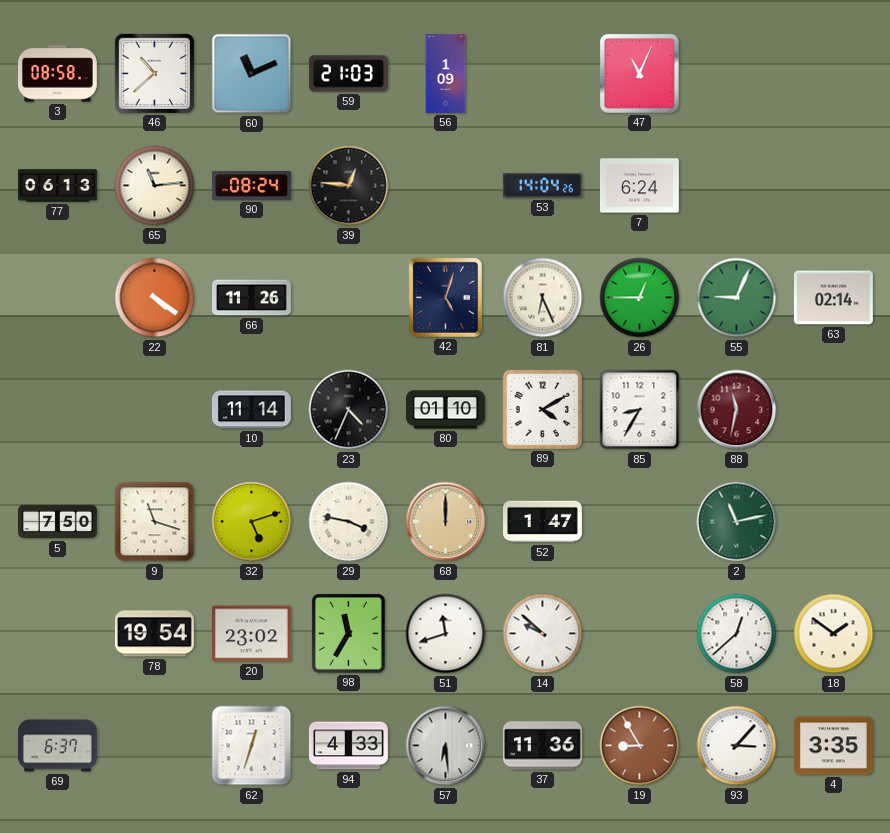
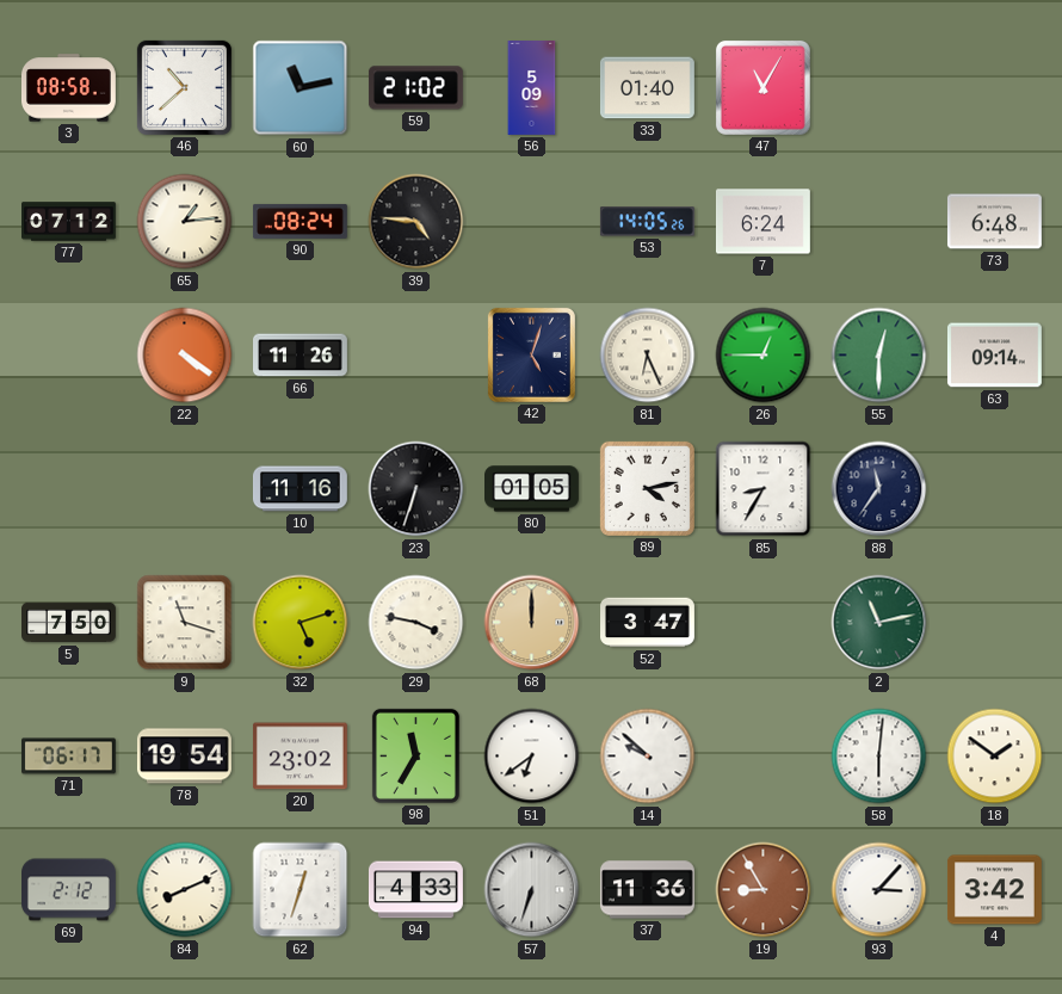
60: 11:11 -> 11:13
59: 21:03 -> 21:02
56: 1:09 -> 5:09
33: none -> 01:40
47: 11:04 -> 11:05
77: 06:13 -> 07:12
65: 11:14 -> 1:14
39: 12:46 -> 4:46
53: 14:04 -> 14:05
73: none -> 6:48
55: 9:04 -> 12:30
63: 02:14 -> 09:14
10: 11:14 -> 11:16
23: 4:34 -> 6:33
80: 01:10 -> 01:05
89: 4:10 -> 4:13
88: 11:32 -> 11:36
88 dial: burgundy -> navy
52: 1:47 -> 3:47
71: none -> 06:17
51: 11:42 -> 6:39
58: 12:38 -> 6:01
69: 6:37 -> 2:12
84: none -> 8:11
57: 6:29 -> 6:33
4: 3:35 -> 3:42
